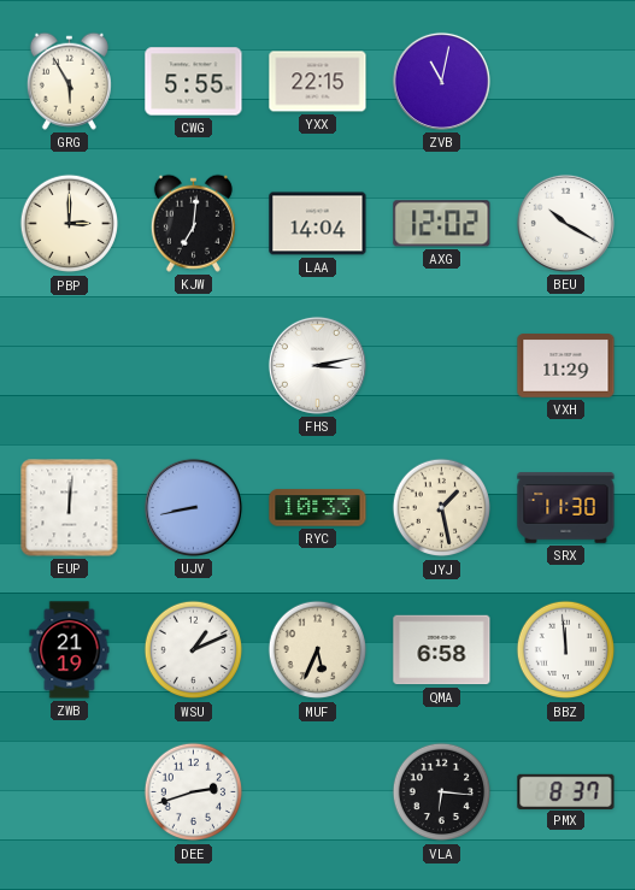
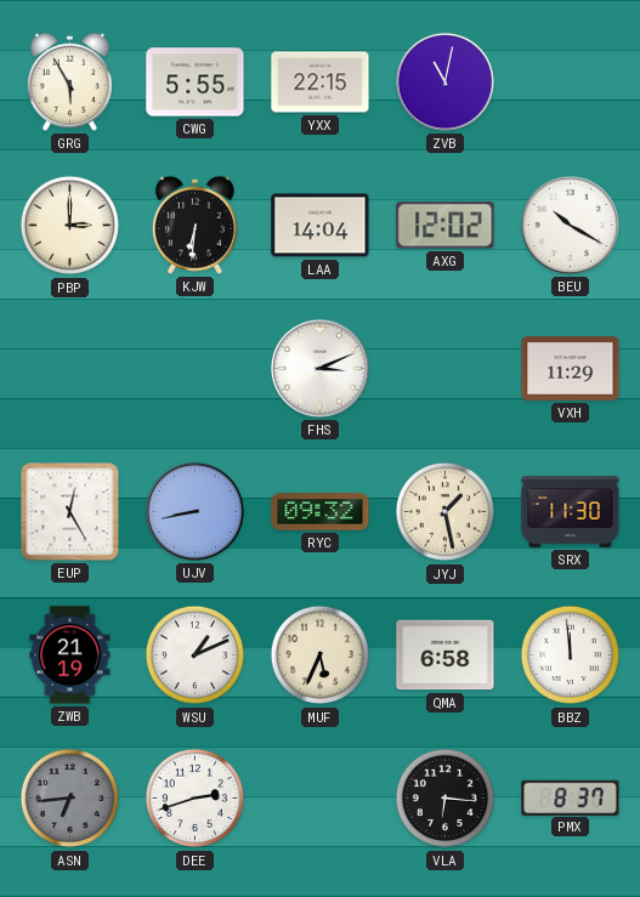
KJW: 7:01 -> 6:31
FHS: 3:13 -> 3:11
EUP: 12:01 -> 12:25
RYC: 10:33 -> 09:32
ASN: none -> 6:44
